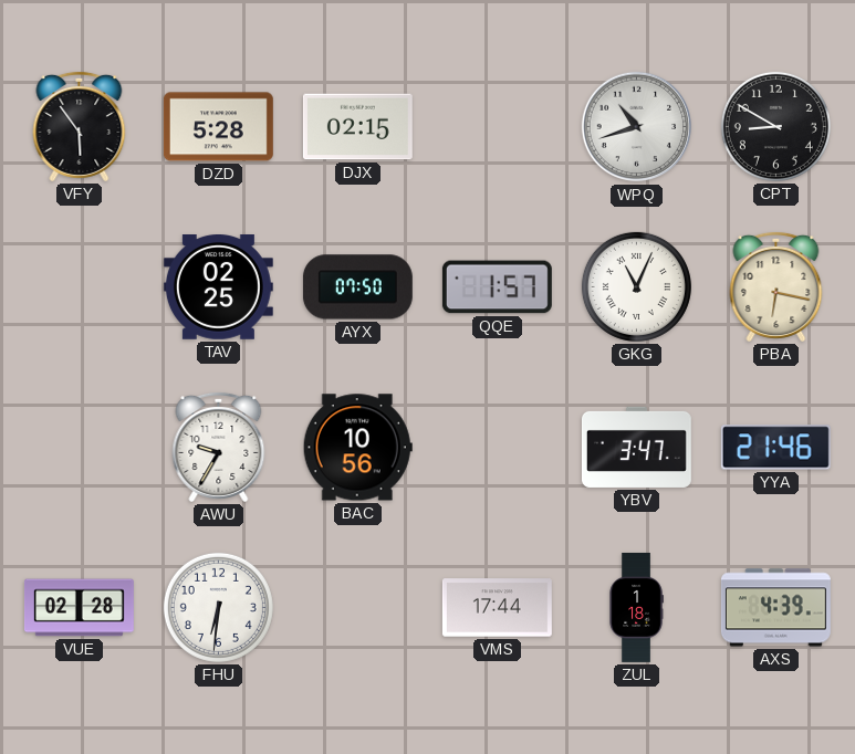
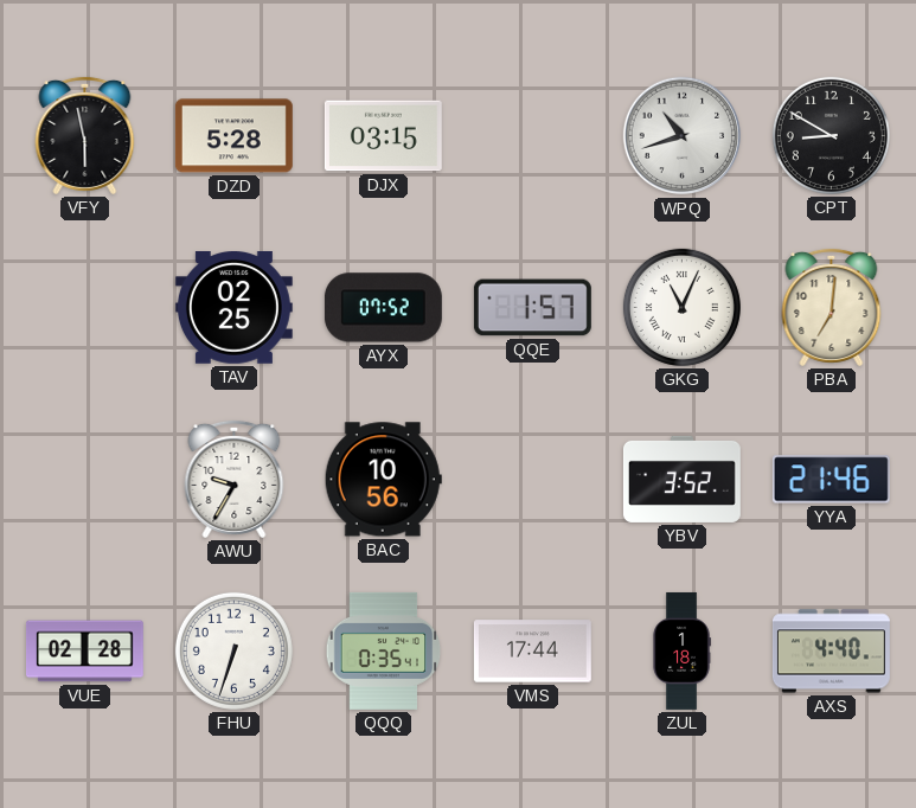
VFY: 5:54 -> 5:58
DJX: 02:15 -> 03:15
AYX: 07:50 -> 07:52
PBA: 6:17 -> 7:01
YBV: 3:47 -> 3:52
FHU: 6:31 -> 6:33
QQQ: none -> 0:35
AXS: 4:39 -> 4:40
